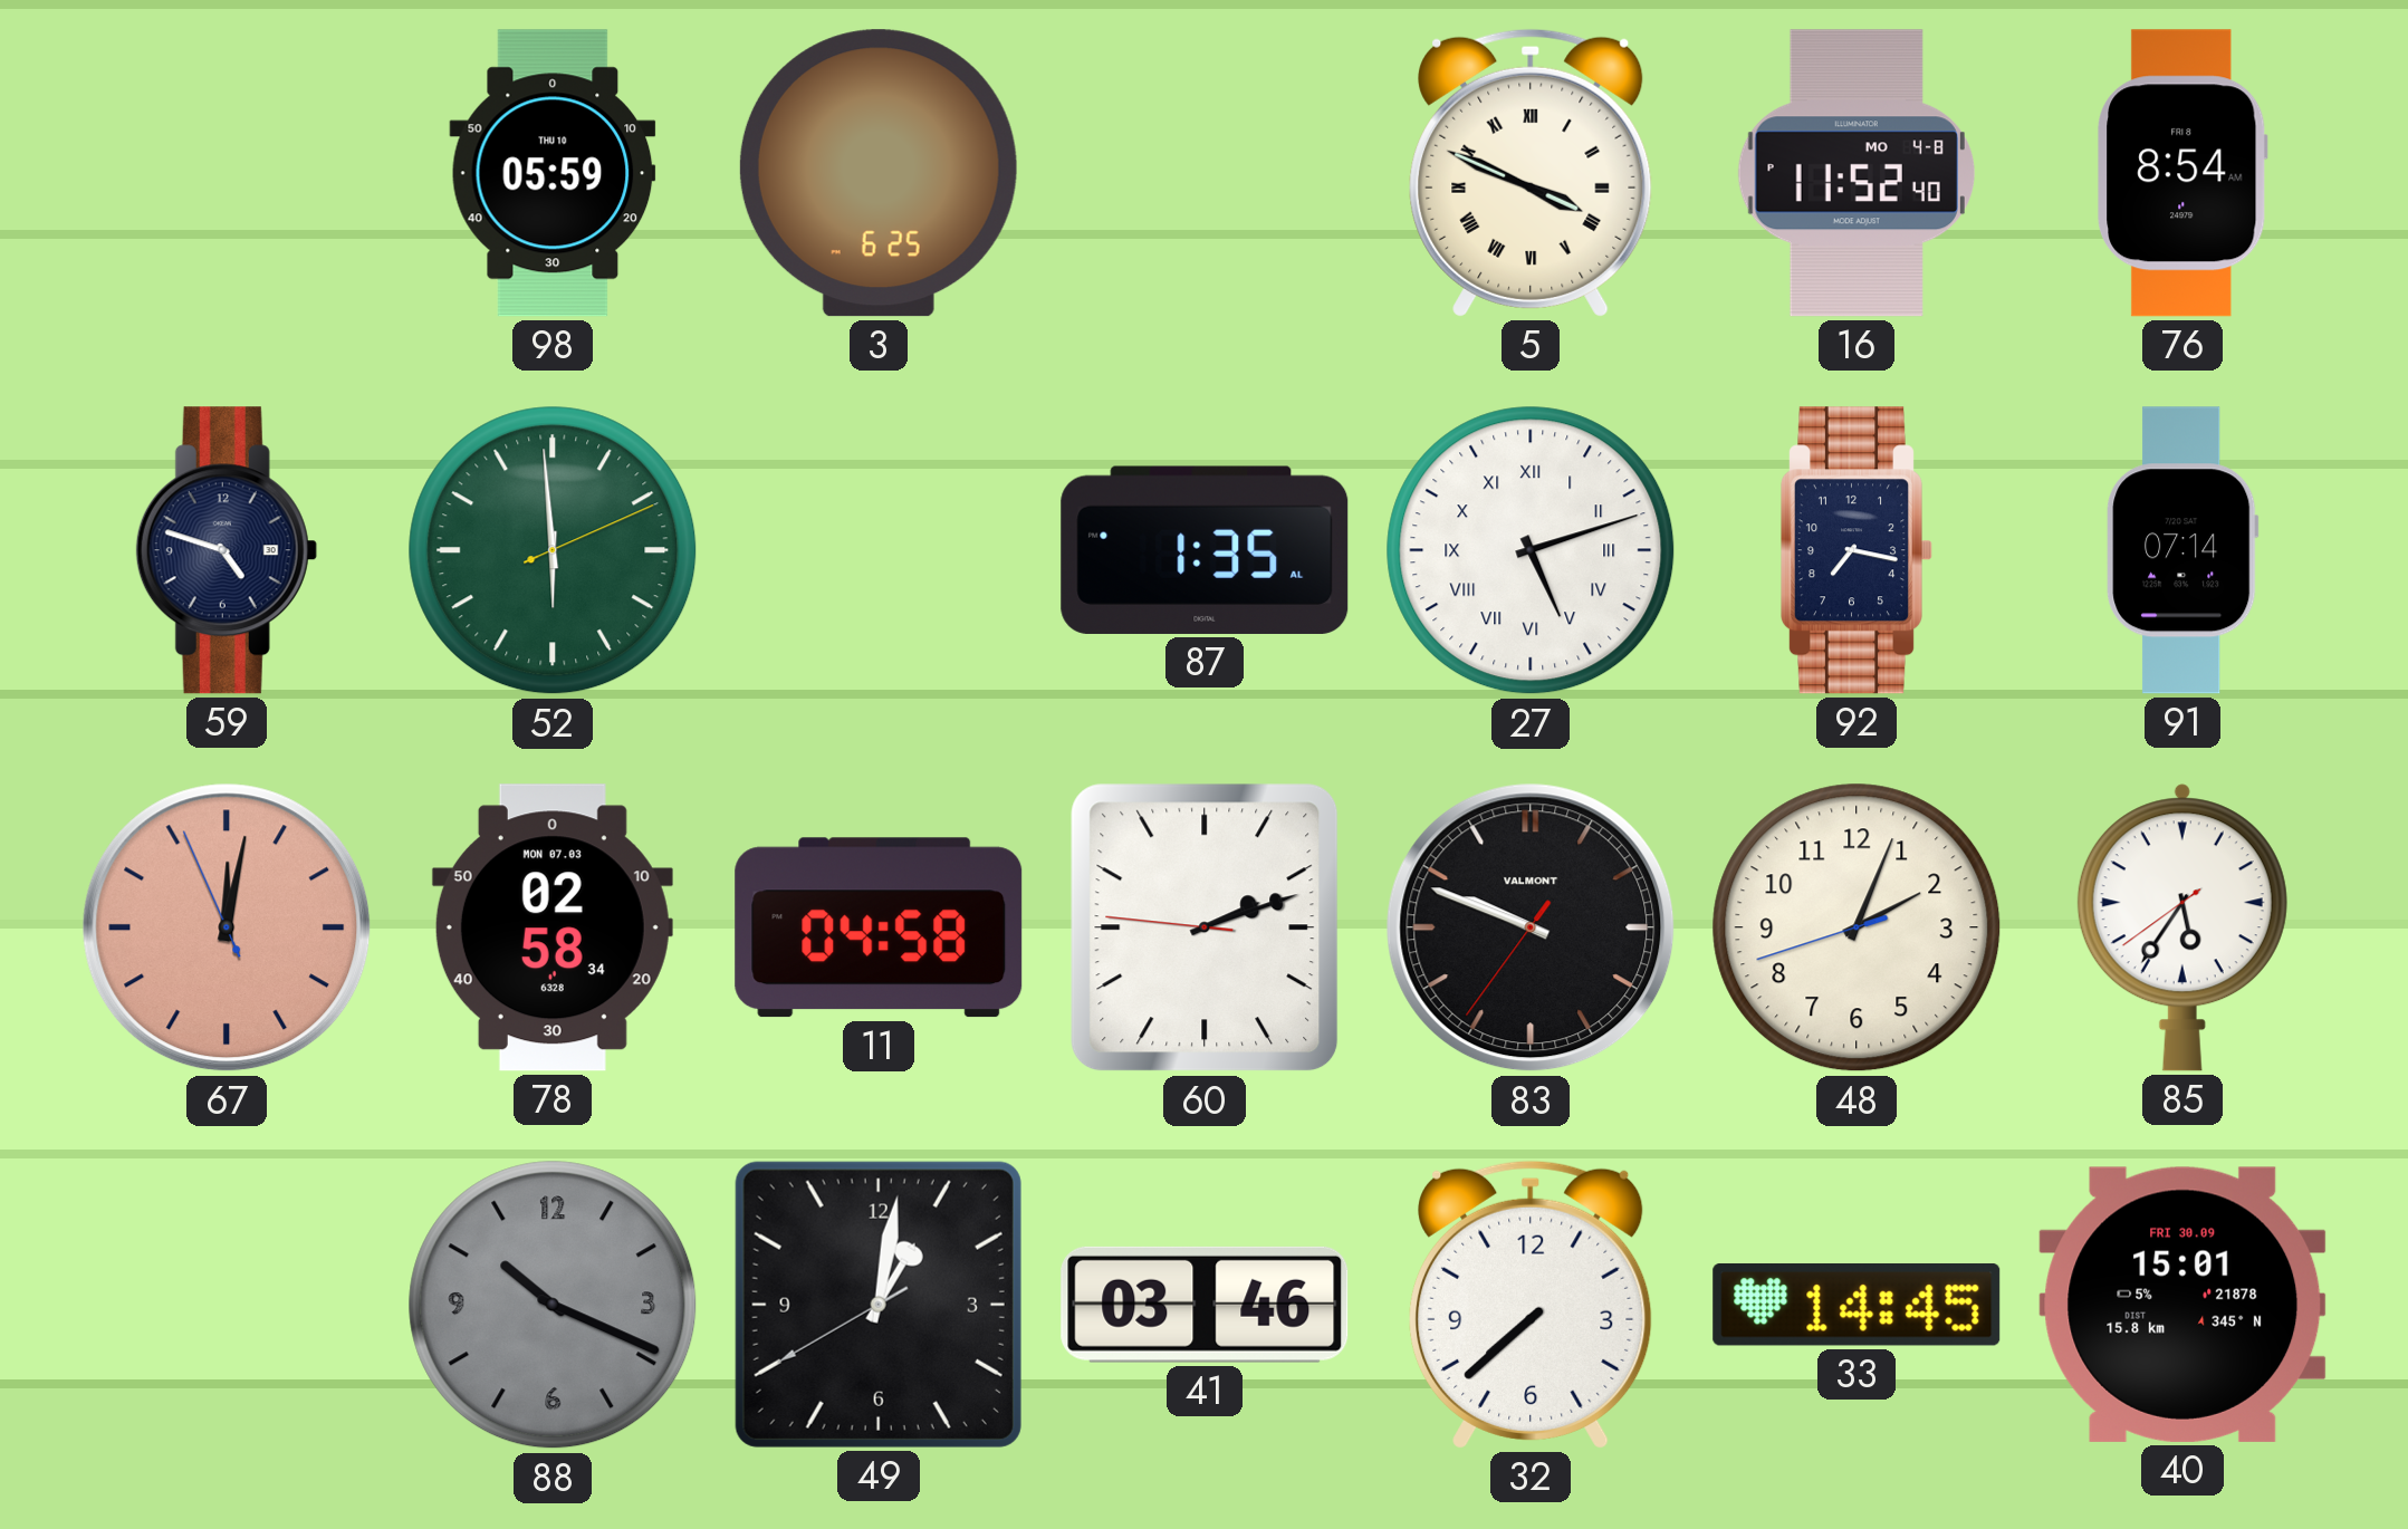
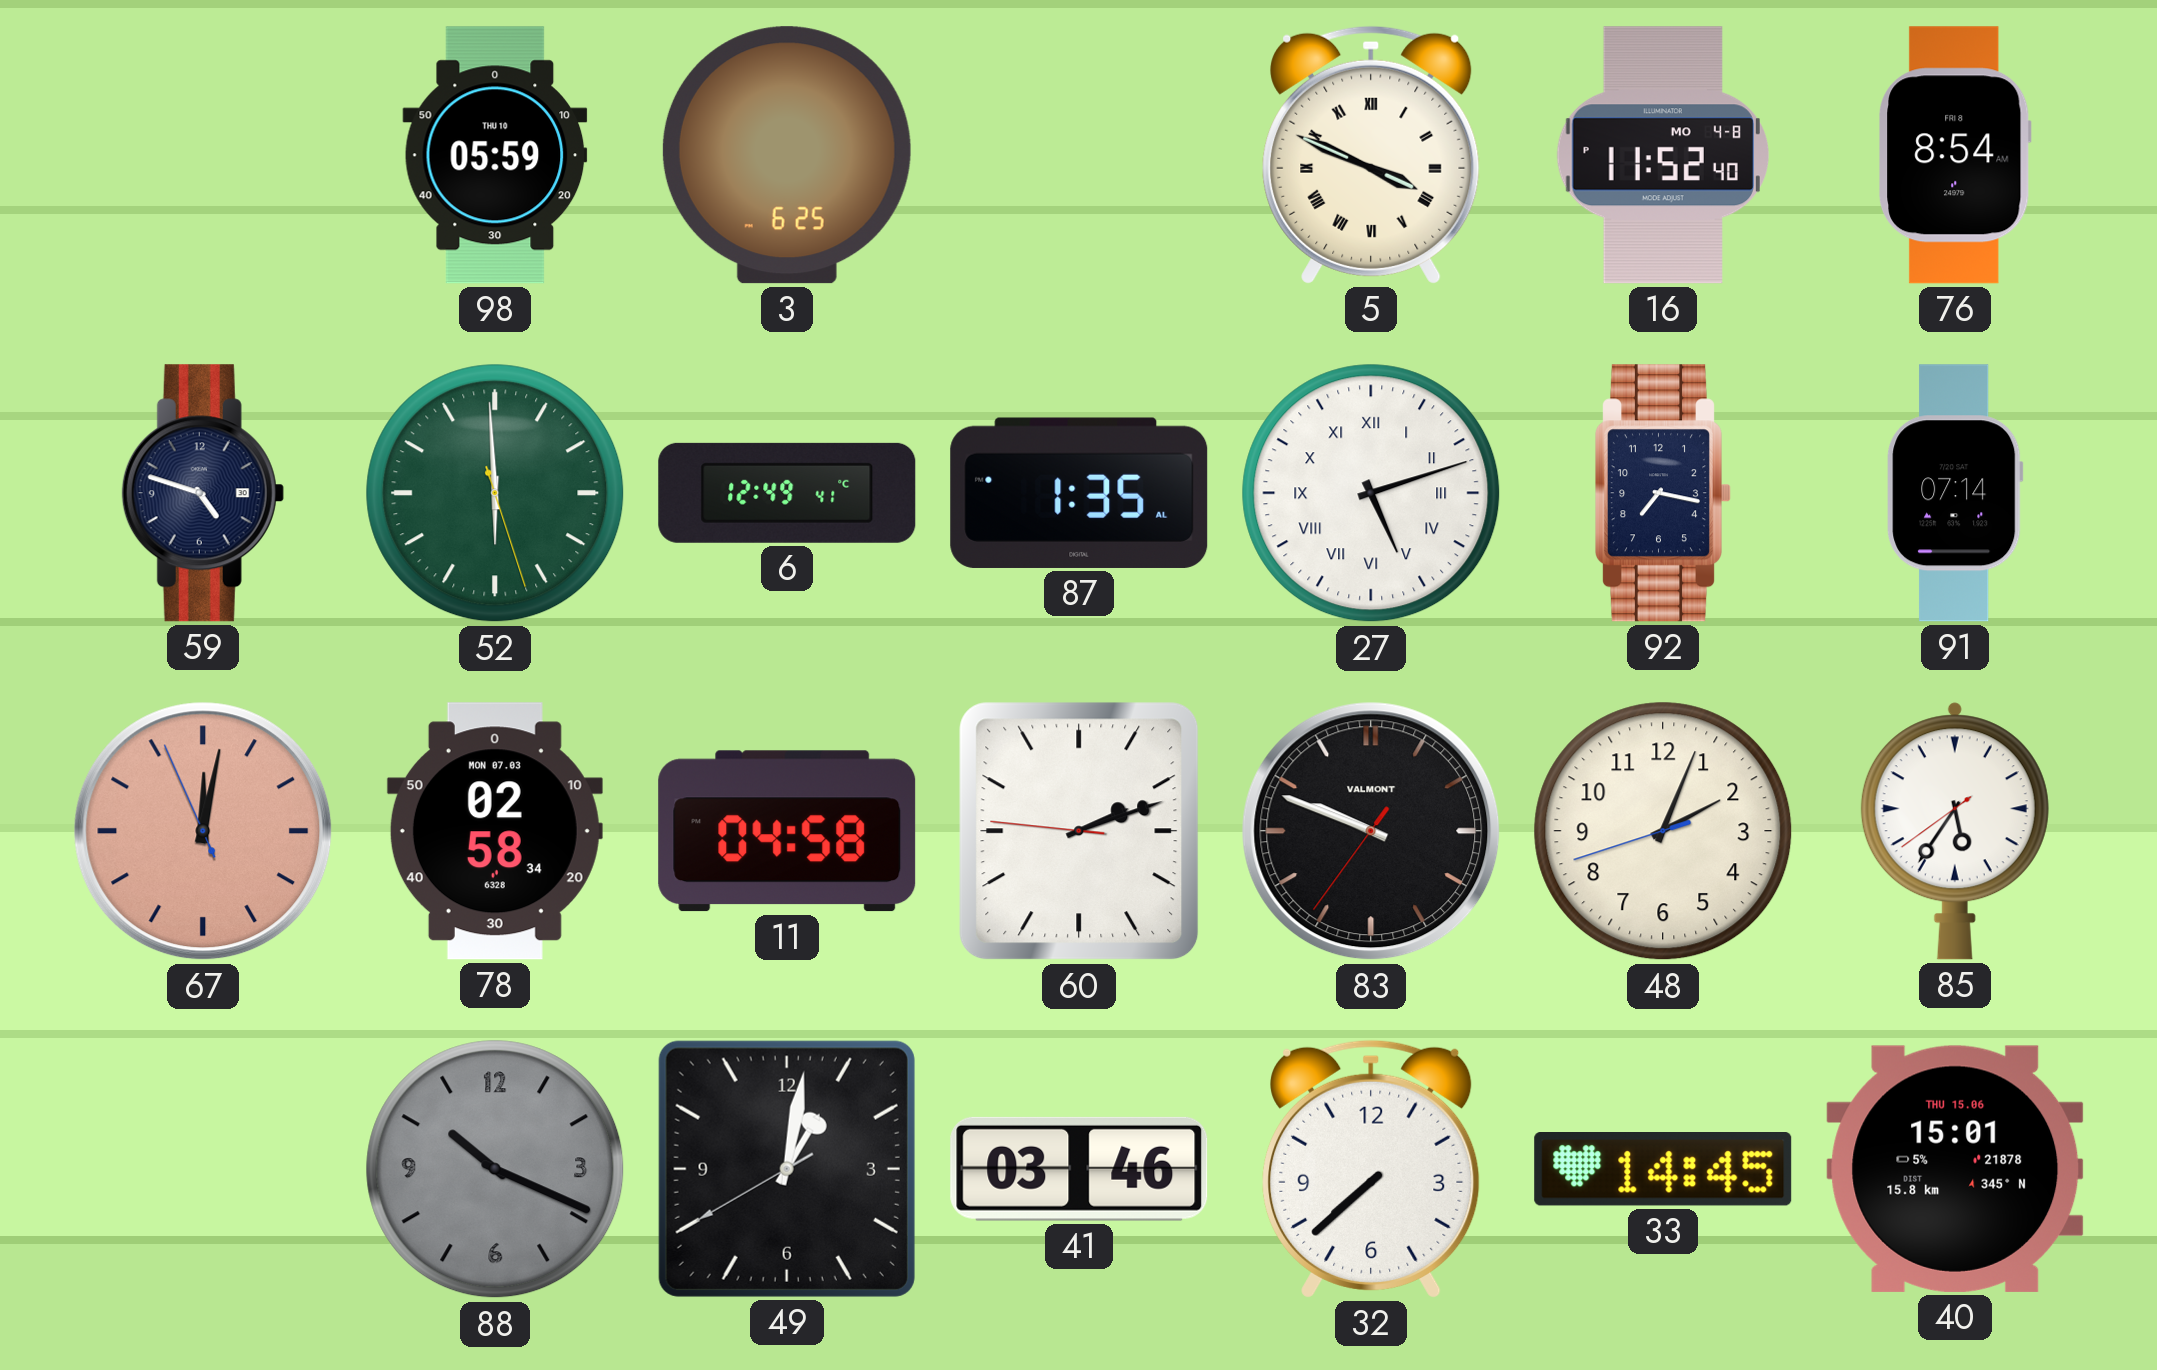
52: 5:59:11 -> 5:59:27
6: none -> 12:49
40 date: FRI 30.09 -> THU 15.06
